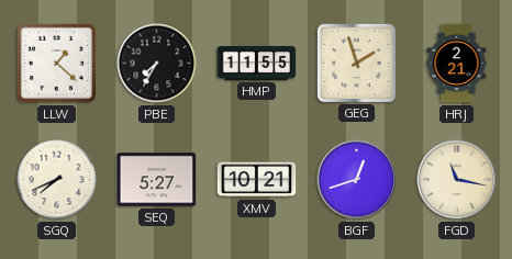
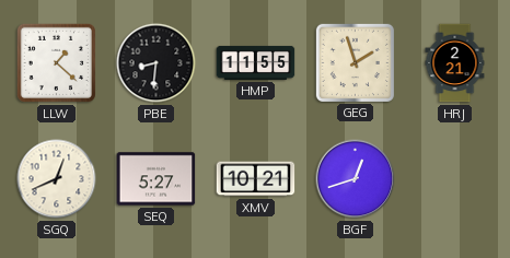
PBE: 7:35 -> 8:31
SGQ: 7:41 -> 12:41
FGD: 11:17 -> none
